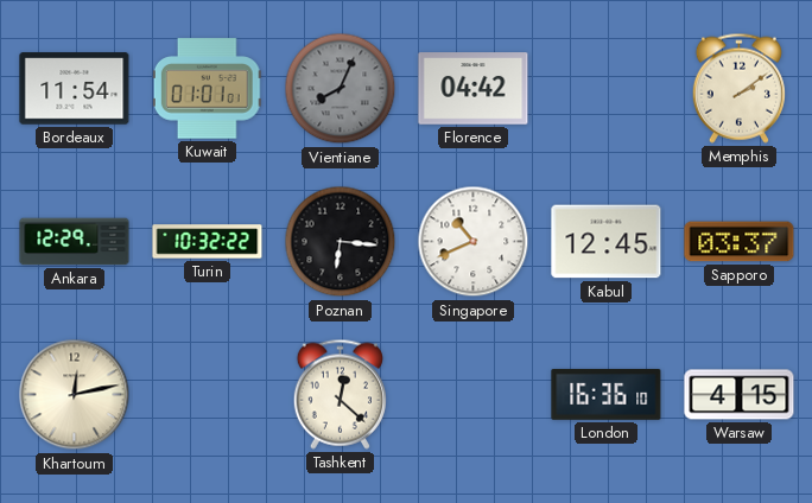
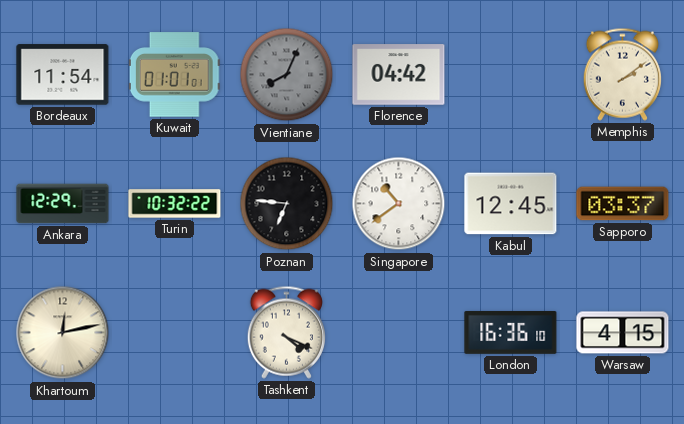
Poznan: 6:16 -> 6:46
Singapore: 10:41 -> 10:39
Tashkent: 12:22 -> 4:19
